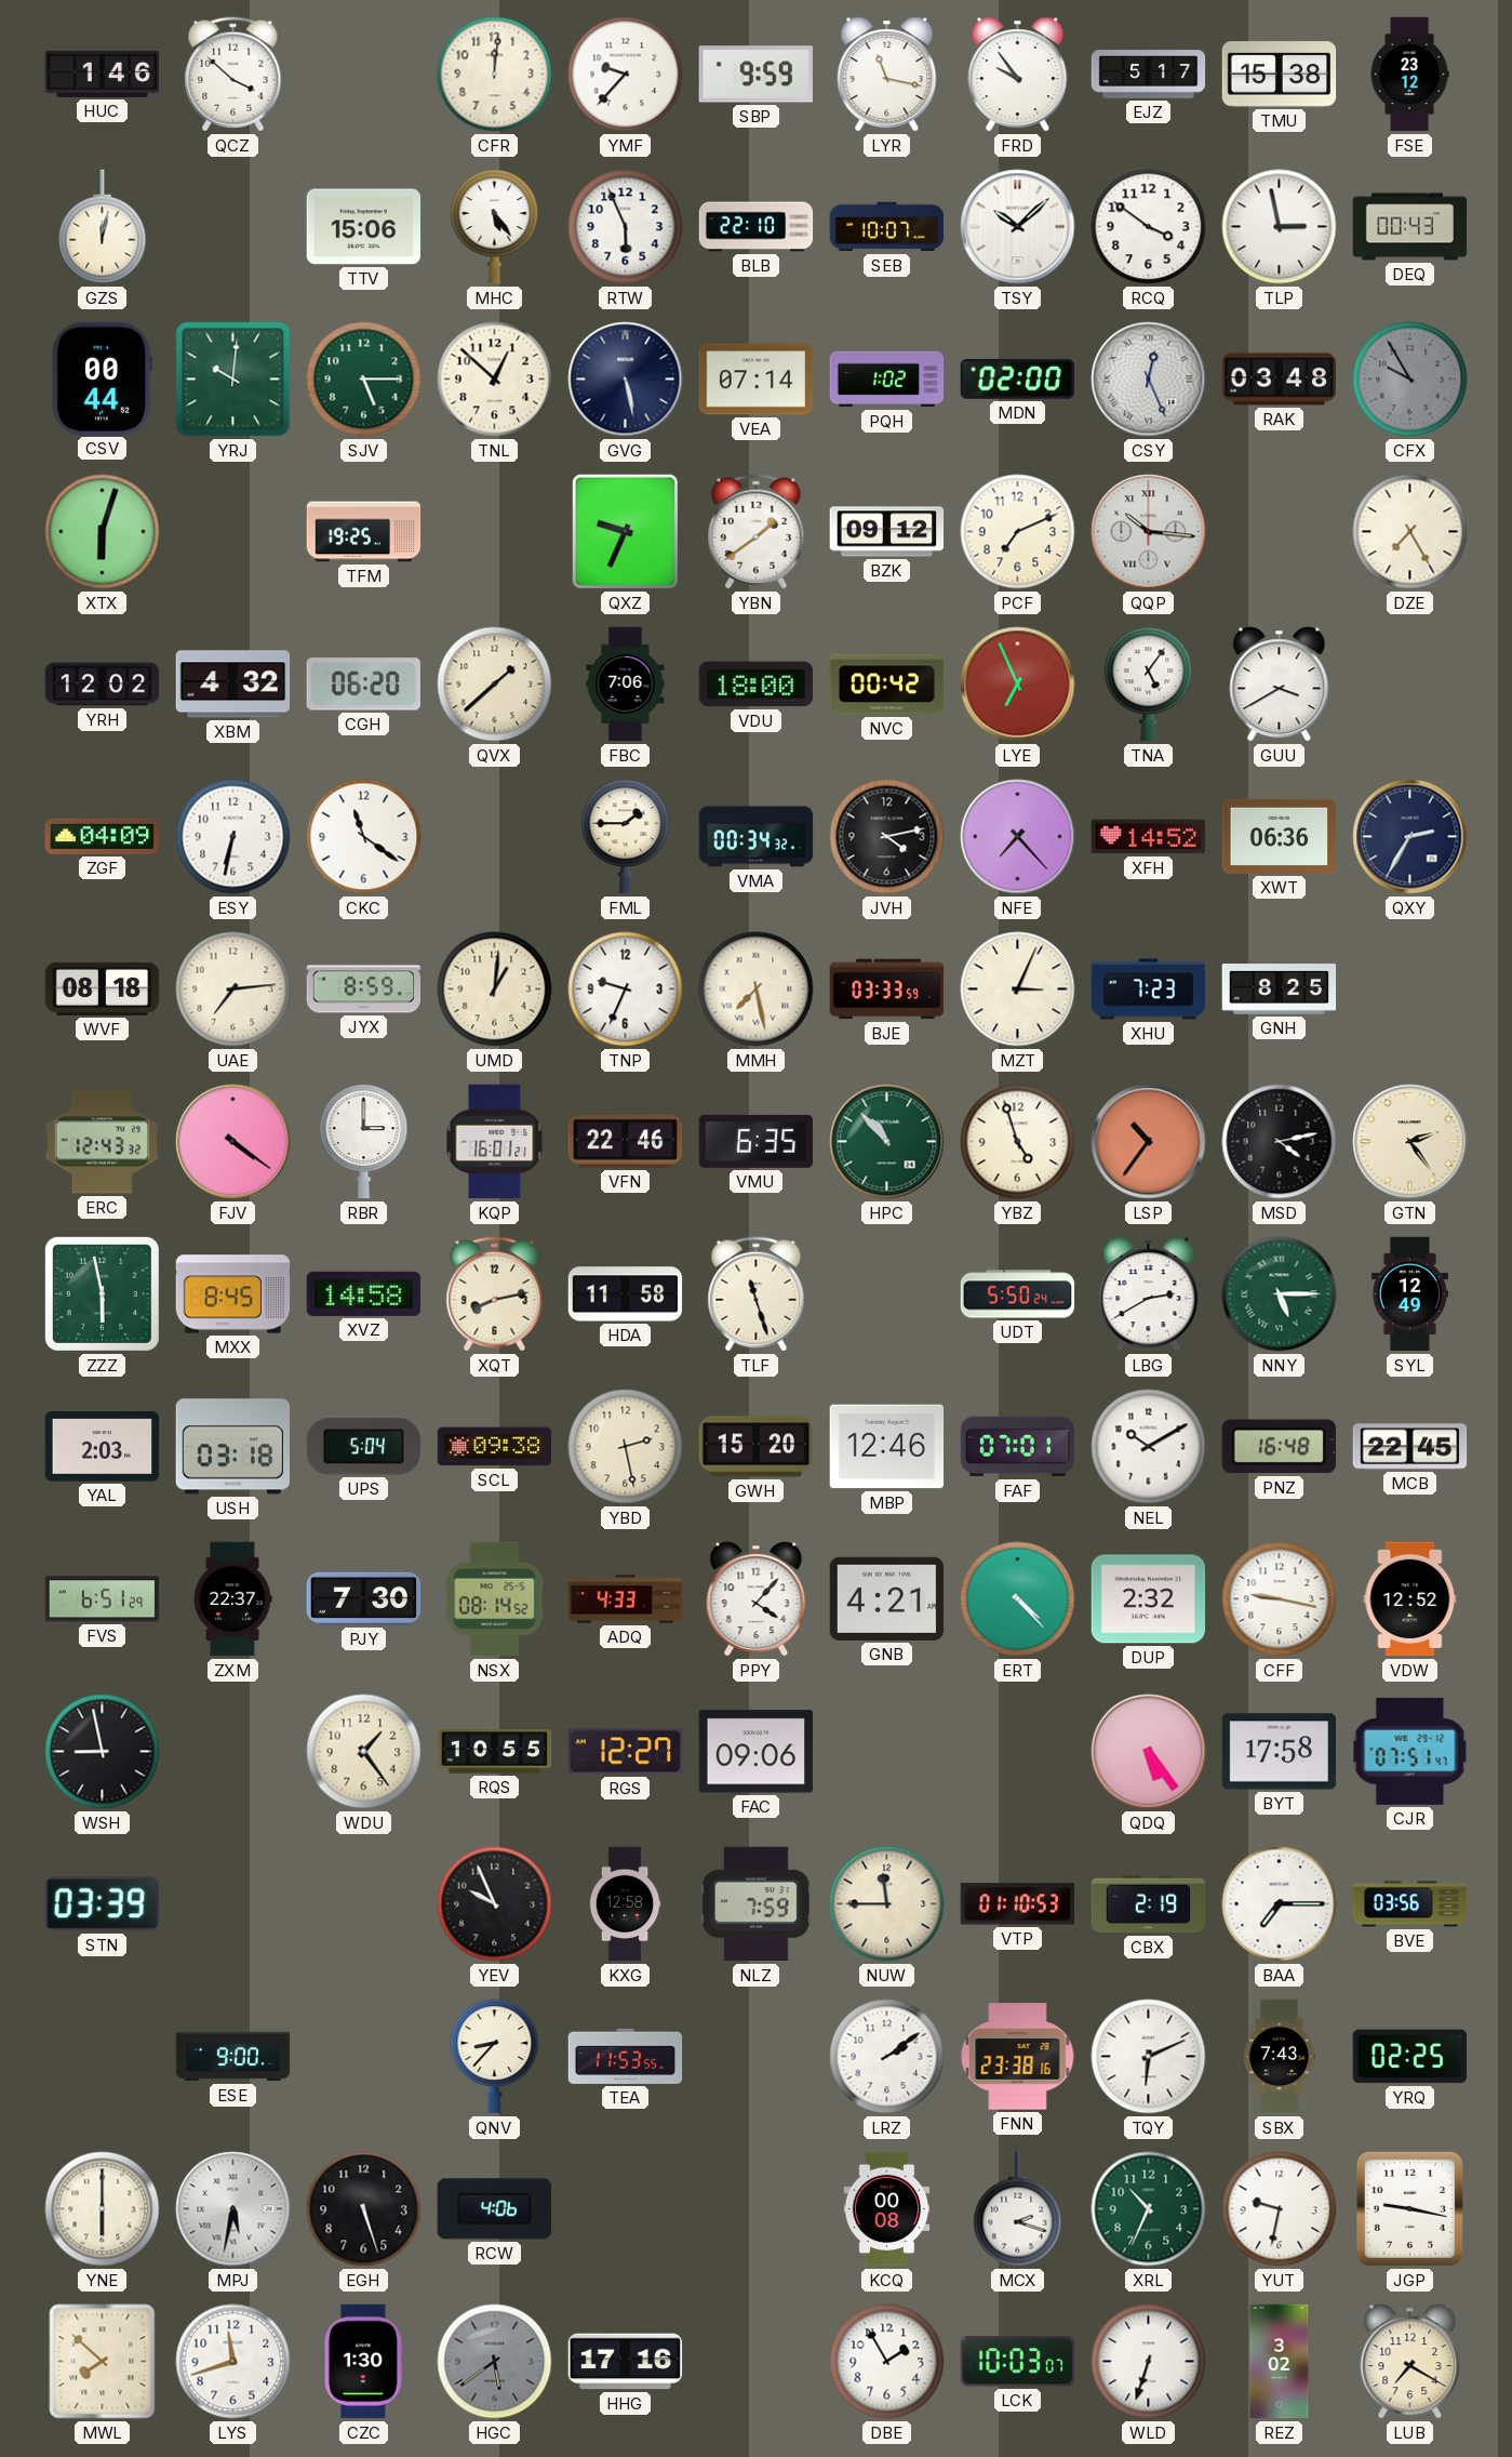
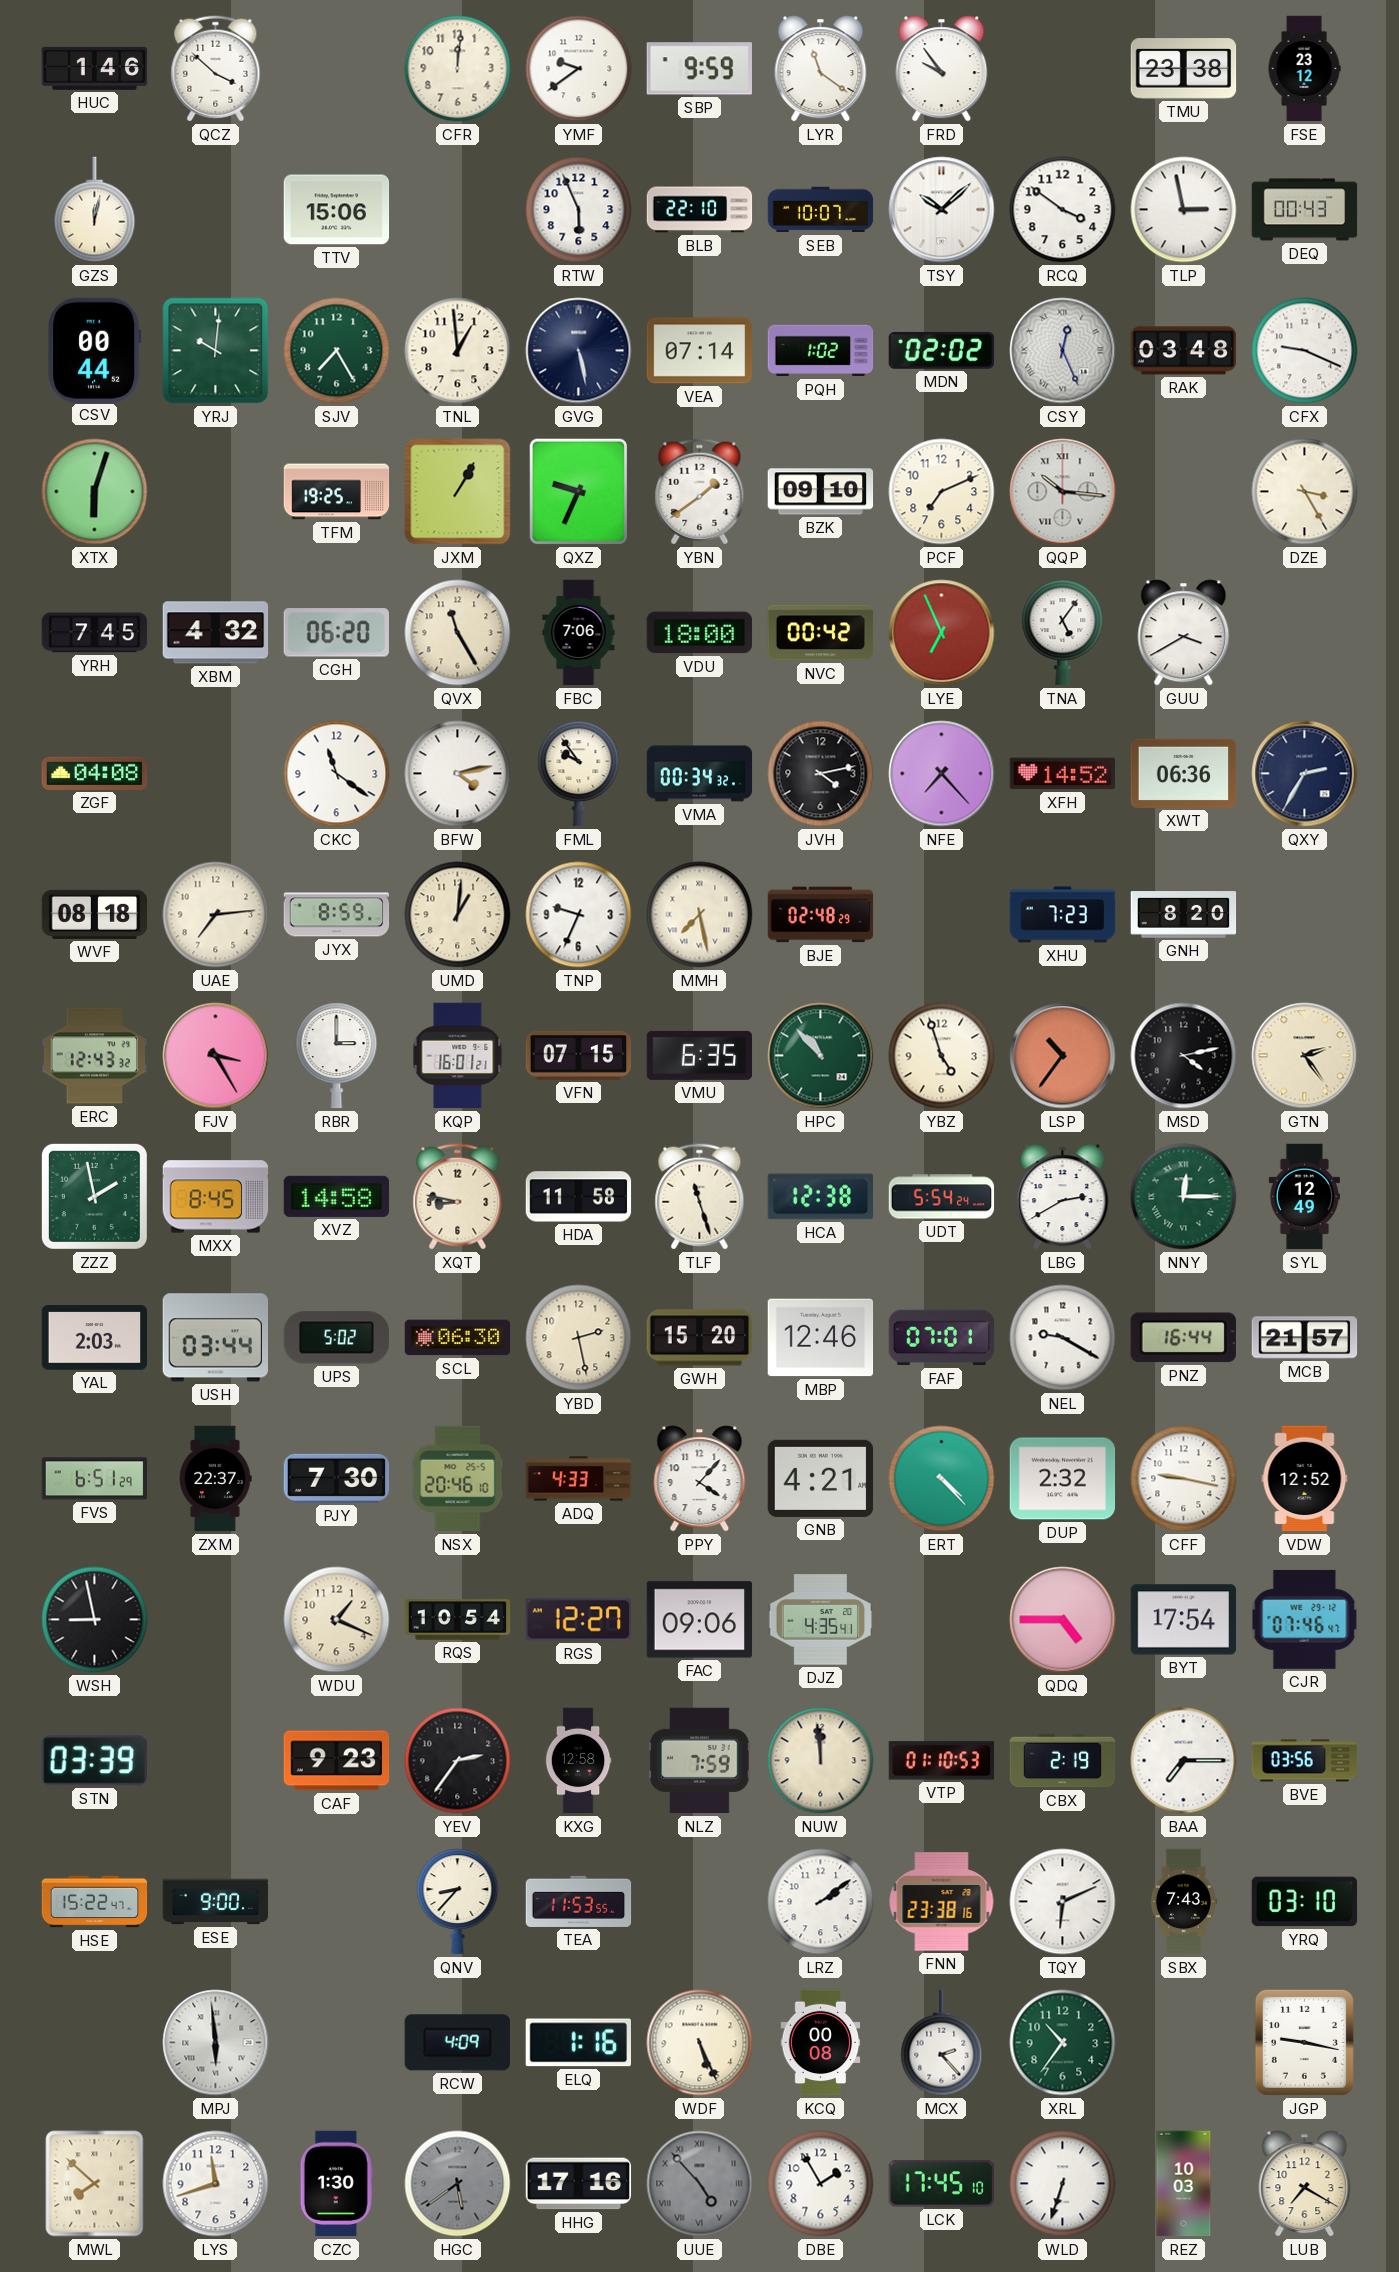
YMF: 9:37 -> 9:39
LYR: 11:17 -> 11:21
EJZ: 5:17 -> none
TMU: 15:38 -> 23:38
MHC: 5:24 -> none
SJV: 5:15 -> 7:25
TNL: 12:52 -> 12:59
MDN: 02:00 -> 02:02
CFX: 9:55 -> 9:19
CFX dial: grey -> white
JXM: none -> 1:05
BZK: 09:12 -> 09:10
DZE: 7:25 -> 3:25
YRH: 12:02 -> 7:45
QVX: 1:38 -> 11:25
ZGF: 04:09 -> 04:08
ESY: 6:32 -> none
BFW: none -> 4:13
FML: 1:45 -> 9:54
BJE: 03:33 -> 02:48
MZT: 3:04 -> none
GNH: 8:25 -> 8:20
FJV: 4:21 -> 3:25
VFN: 22:46 -> 07:15
ZZZ: 5:58 -> 1:58
XQT: 8:13 -> 8:47
HCA: none -> 12:38
UDT: 5:50 -> 5:54
NNY: 5:15 -> 12:15
USH: 03:18 -> 03:44
UPS: 5:04 -> 5:02
SCL: 09:38 -> 06:30
NEL: 10:10 -> 9:20
PNZ: 16:48 -> 16:44
MCB: 22:45 -> 21:57
NSX: 08:14 -> 20:46
WDU: 1:24 -> 1:19
RQS: 10:55 -> 10:54
DJZ: none -> 4:35
QDQ: 5:24 -> 4:45
BYT: 17:58 -> 17:54
CJR: 07:51 -> 07:46
CAF: none -> 9:23
YEV: 9:56 -> 2:36
NUW: 11:45 -> 11:59
HSE: none -> 15:22
YRQ: 02:25 -> 03:10
YNE: 6:00 -> none
MPJ: 5:32 -> 5:59
EGH: 5:27 -> none
RCW: 4:06 -> 4:09
ELQ: none -> 1:16
WDF: none -> 5:26
MCX: 2:18 -> 2:23
XRL: 10:34 -> 10:36
YUT: 9:32 -> none
UUE: none -> 4:53
LCK: 10:03 -> 17:45
REZ: 3:02 -> 10:03
